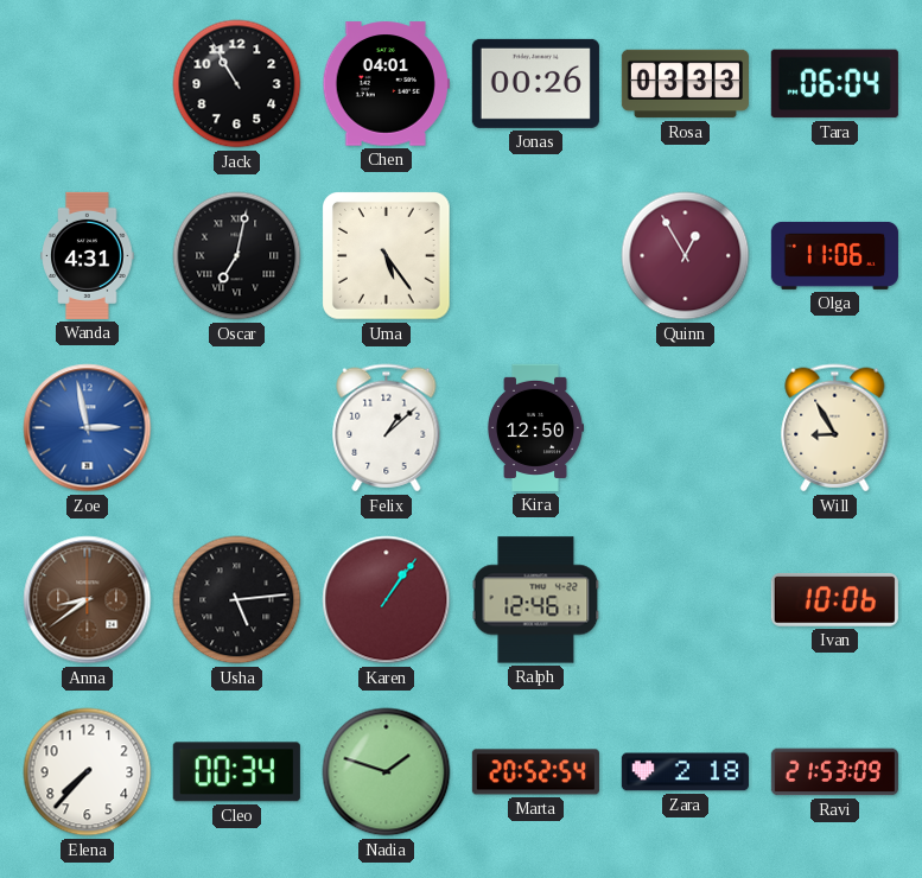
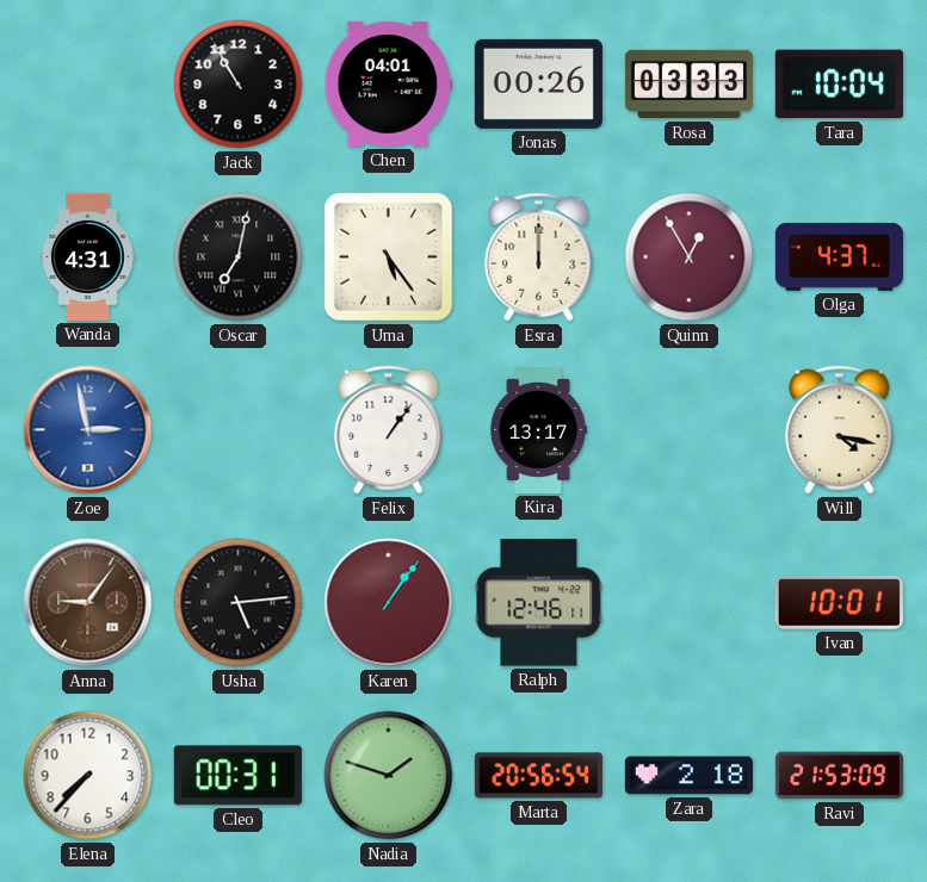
Tara: 06:04 -> 10:04
Esra: none -> 12:00
Olga: 11:06 -> 4:37
Felix: 1:08 -> 1:06
Kira: 12:50 -> 13:17
Will: 8:55 -> 4:17
Anna: 8:39 -> 9:06
Ivan: 10:06 -> 10:01
Cleo: 00:34 -> 00:31
Marta: 20:52 -> 20:56
